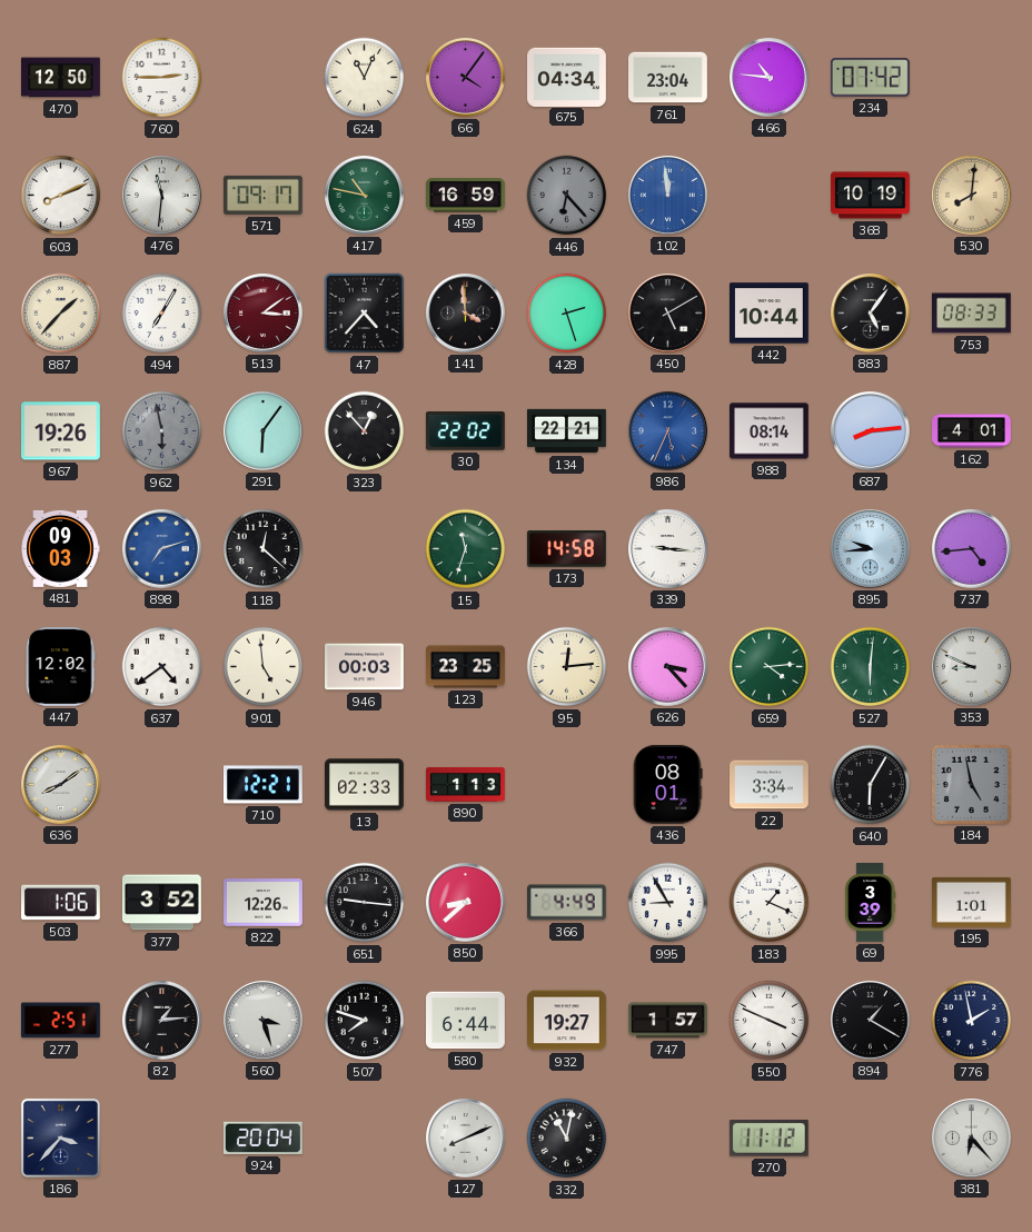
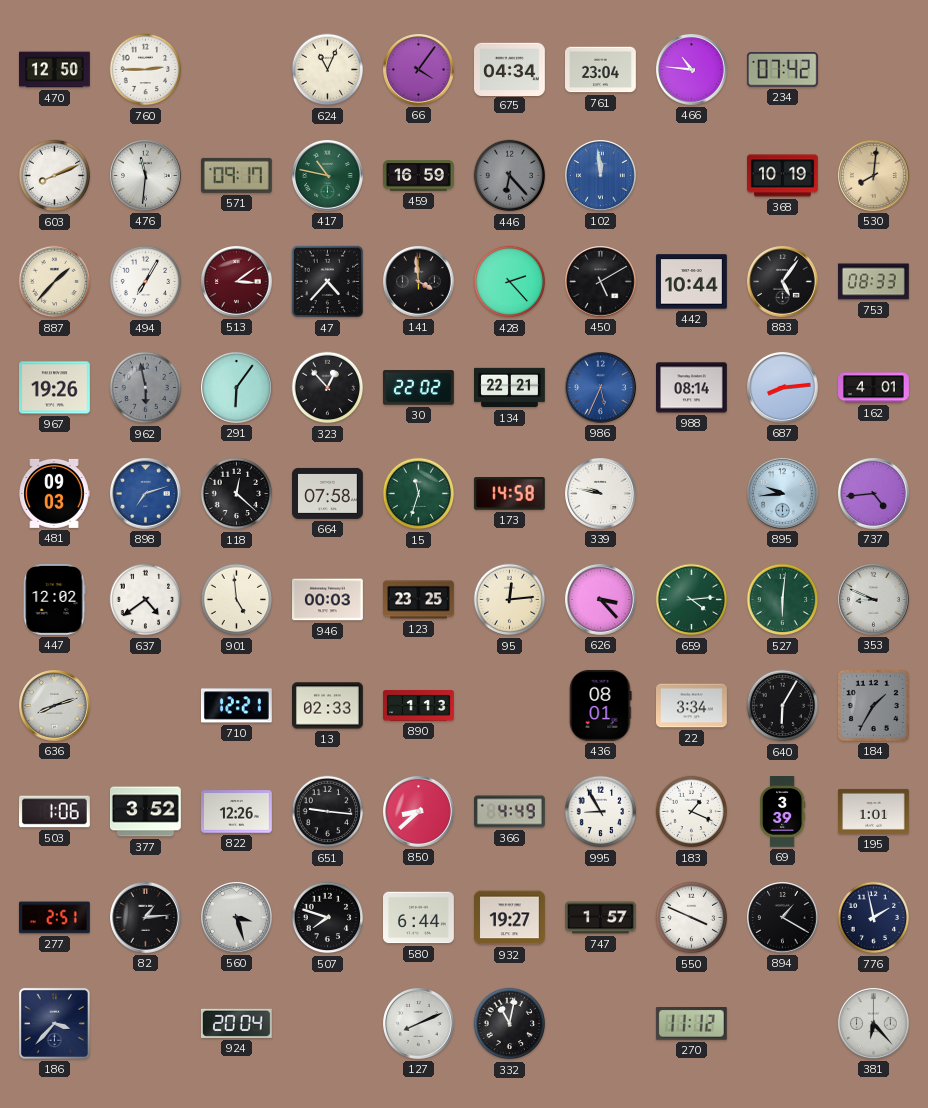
428: 2:27 -> 2:23
664: none -> 07:58
339: 9:16 -> 9:47
636: 8:09 -> 8:12
184: 4:58 -> 1:35
